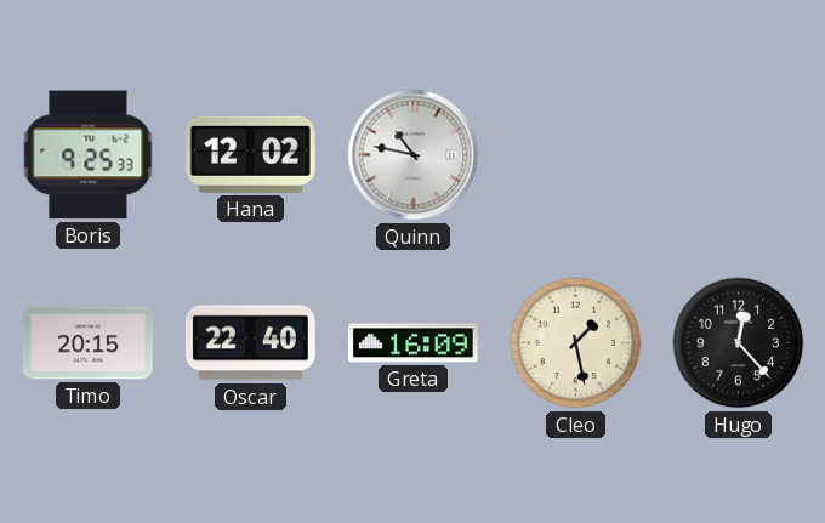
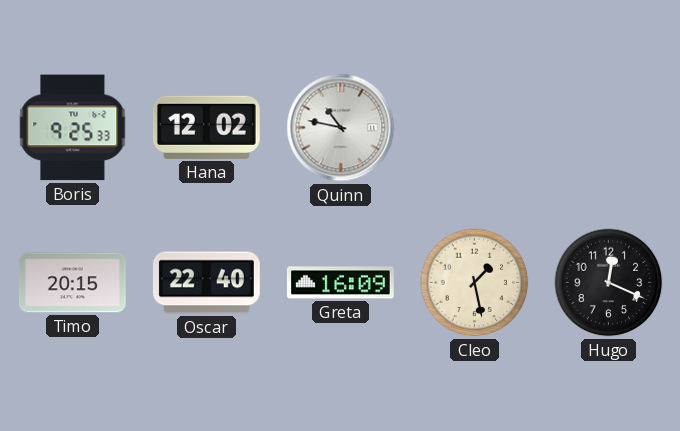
Hugo: 12:23 -> 12:19
